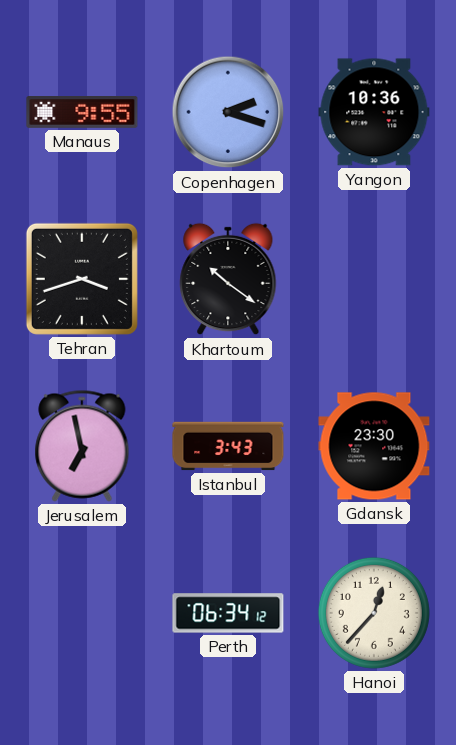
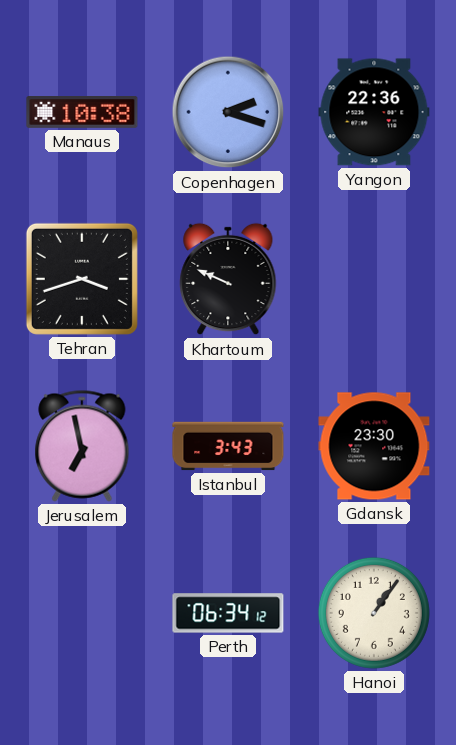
Manaus: 9:55 -> 10:38
Yangon: 10:36 -> 22:36
Khartoum: 10:21 -> 9:49
Hanoi: 12:37 -> 1:06
